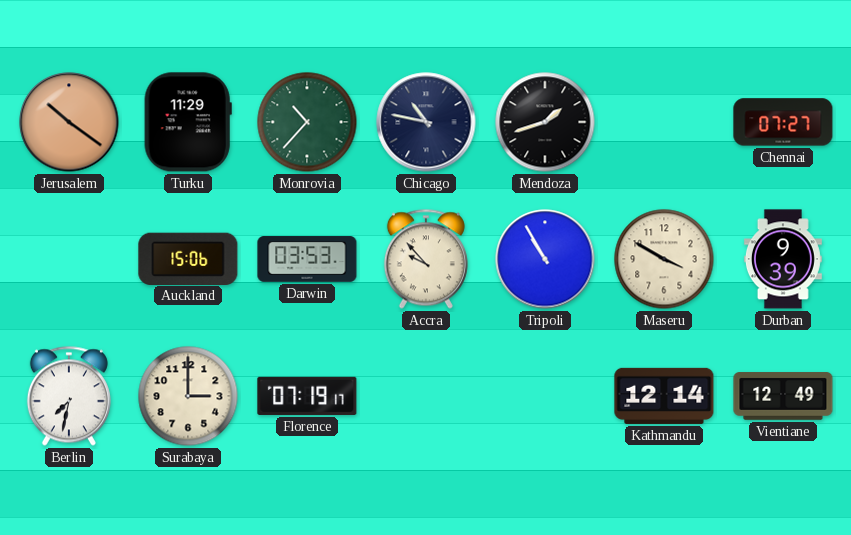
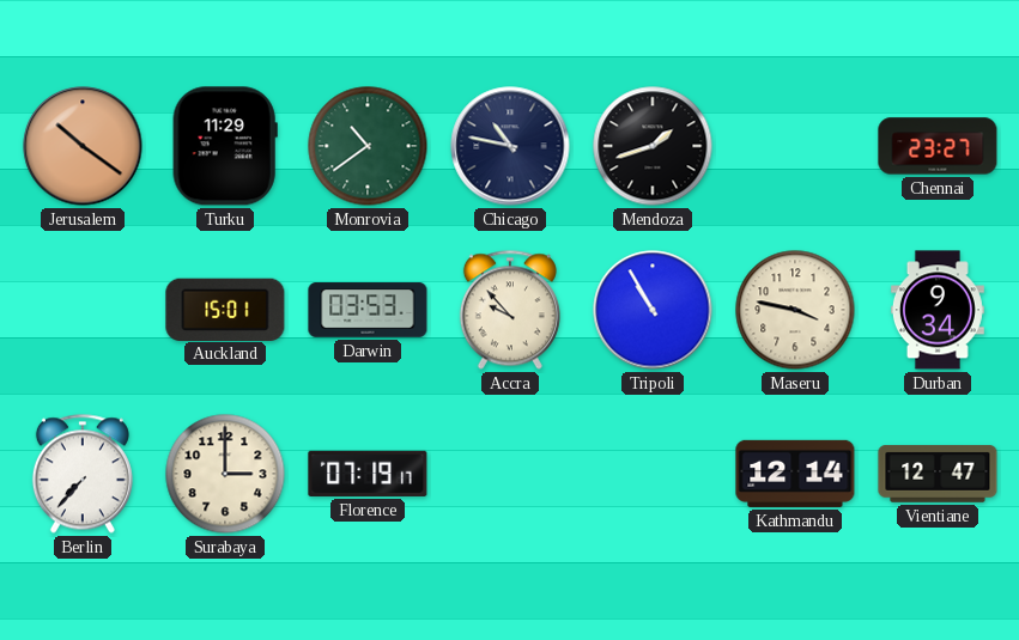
Monrovia: 10:37 -> 10:39
Chennai: 07:27 -> 23:27
Auckland: 15:06 -> 15:01
Maseru: 3:50 -> 3:47
Durban: 9:39 -> 9:34
Berlin: 7:32 -> 7:37
Vientiane: 12:49 -> 12:47
